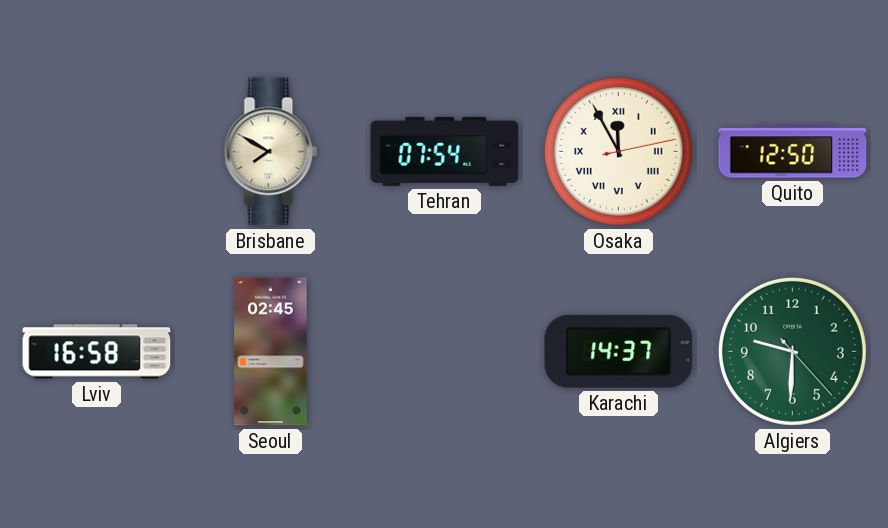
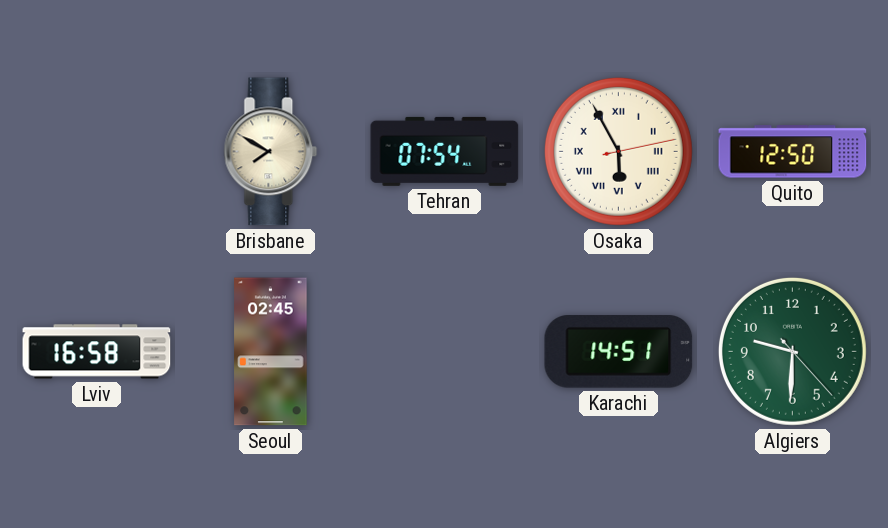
Osaka: 11:55 -> 5:55
Karachi: 14:37 -> 14:51
